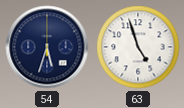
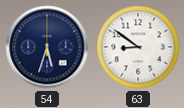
63: 4:57 -> 8:51
